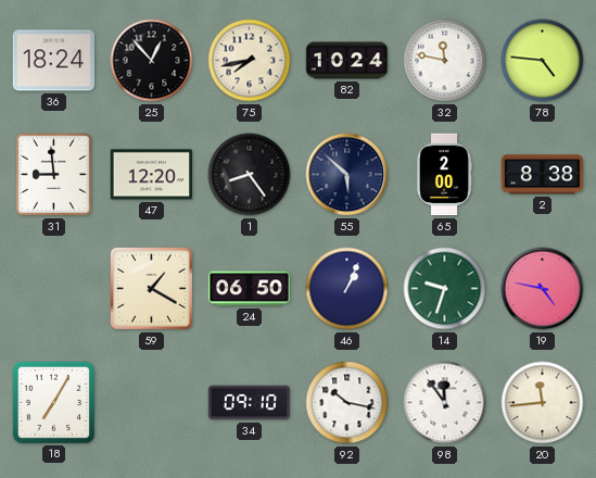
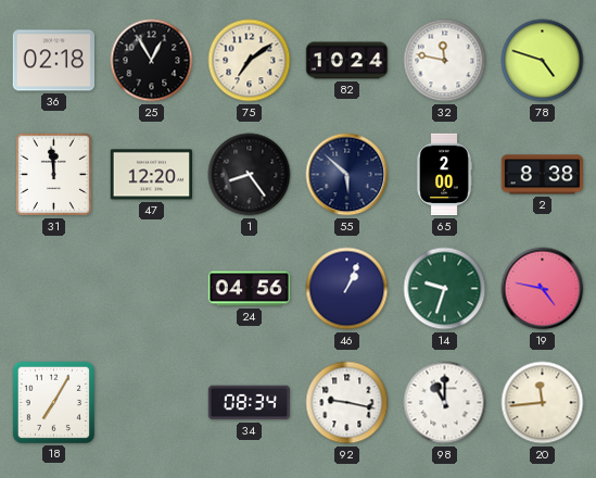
36: 18:24 -> 02:18
25: 12:53 -> 12:55
75: 7:43 -> 7:09
78: 4:46 -> 4:48
31: 8:59 -> 11:59
59: 1:20 -> none
24: 06:50 -> 04:56
34: 09:10 -> 08:34
92: 10:17 -> 9:17
98: 11:54 -> 11:00
